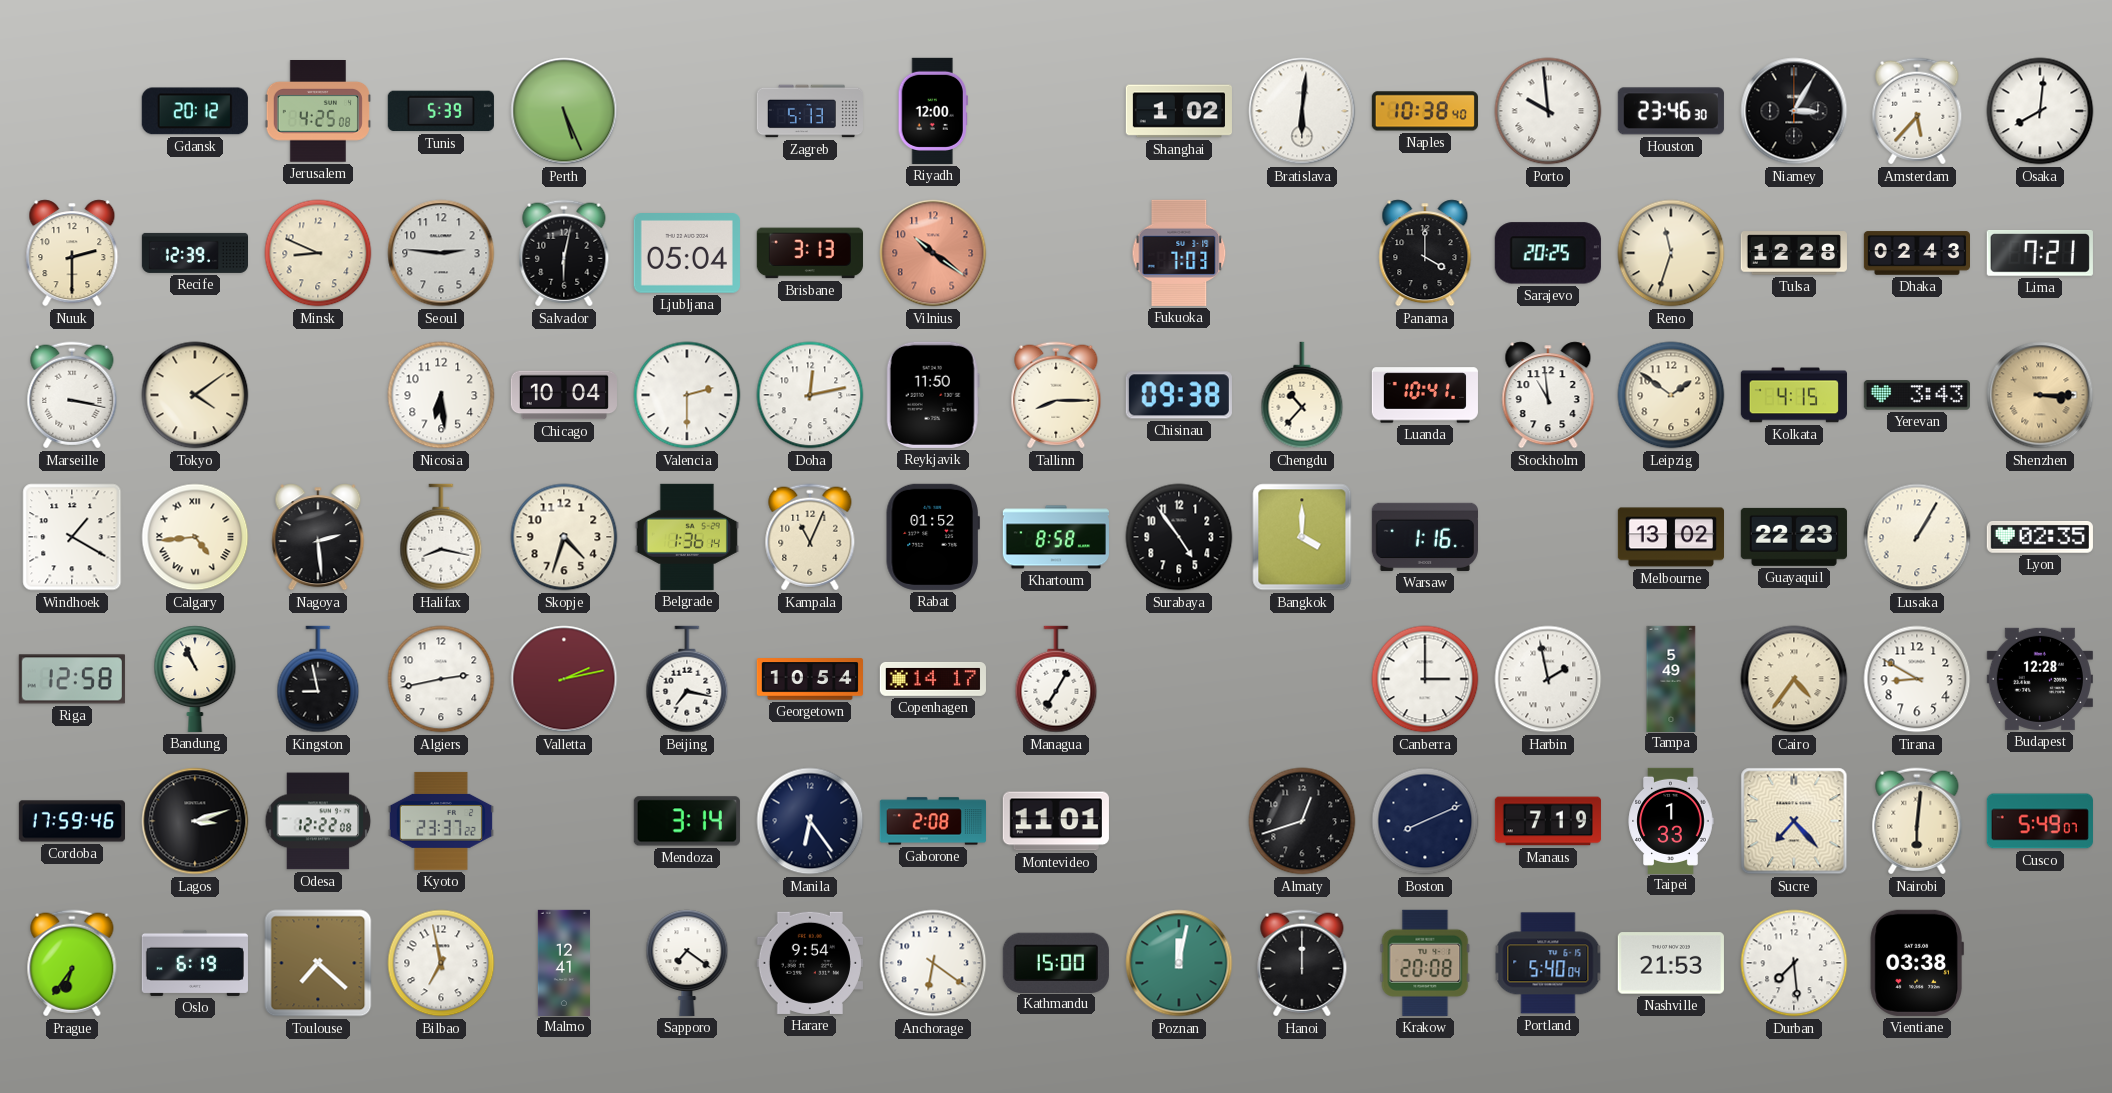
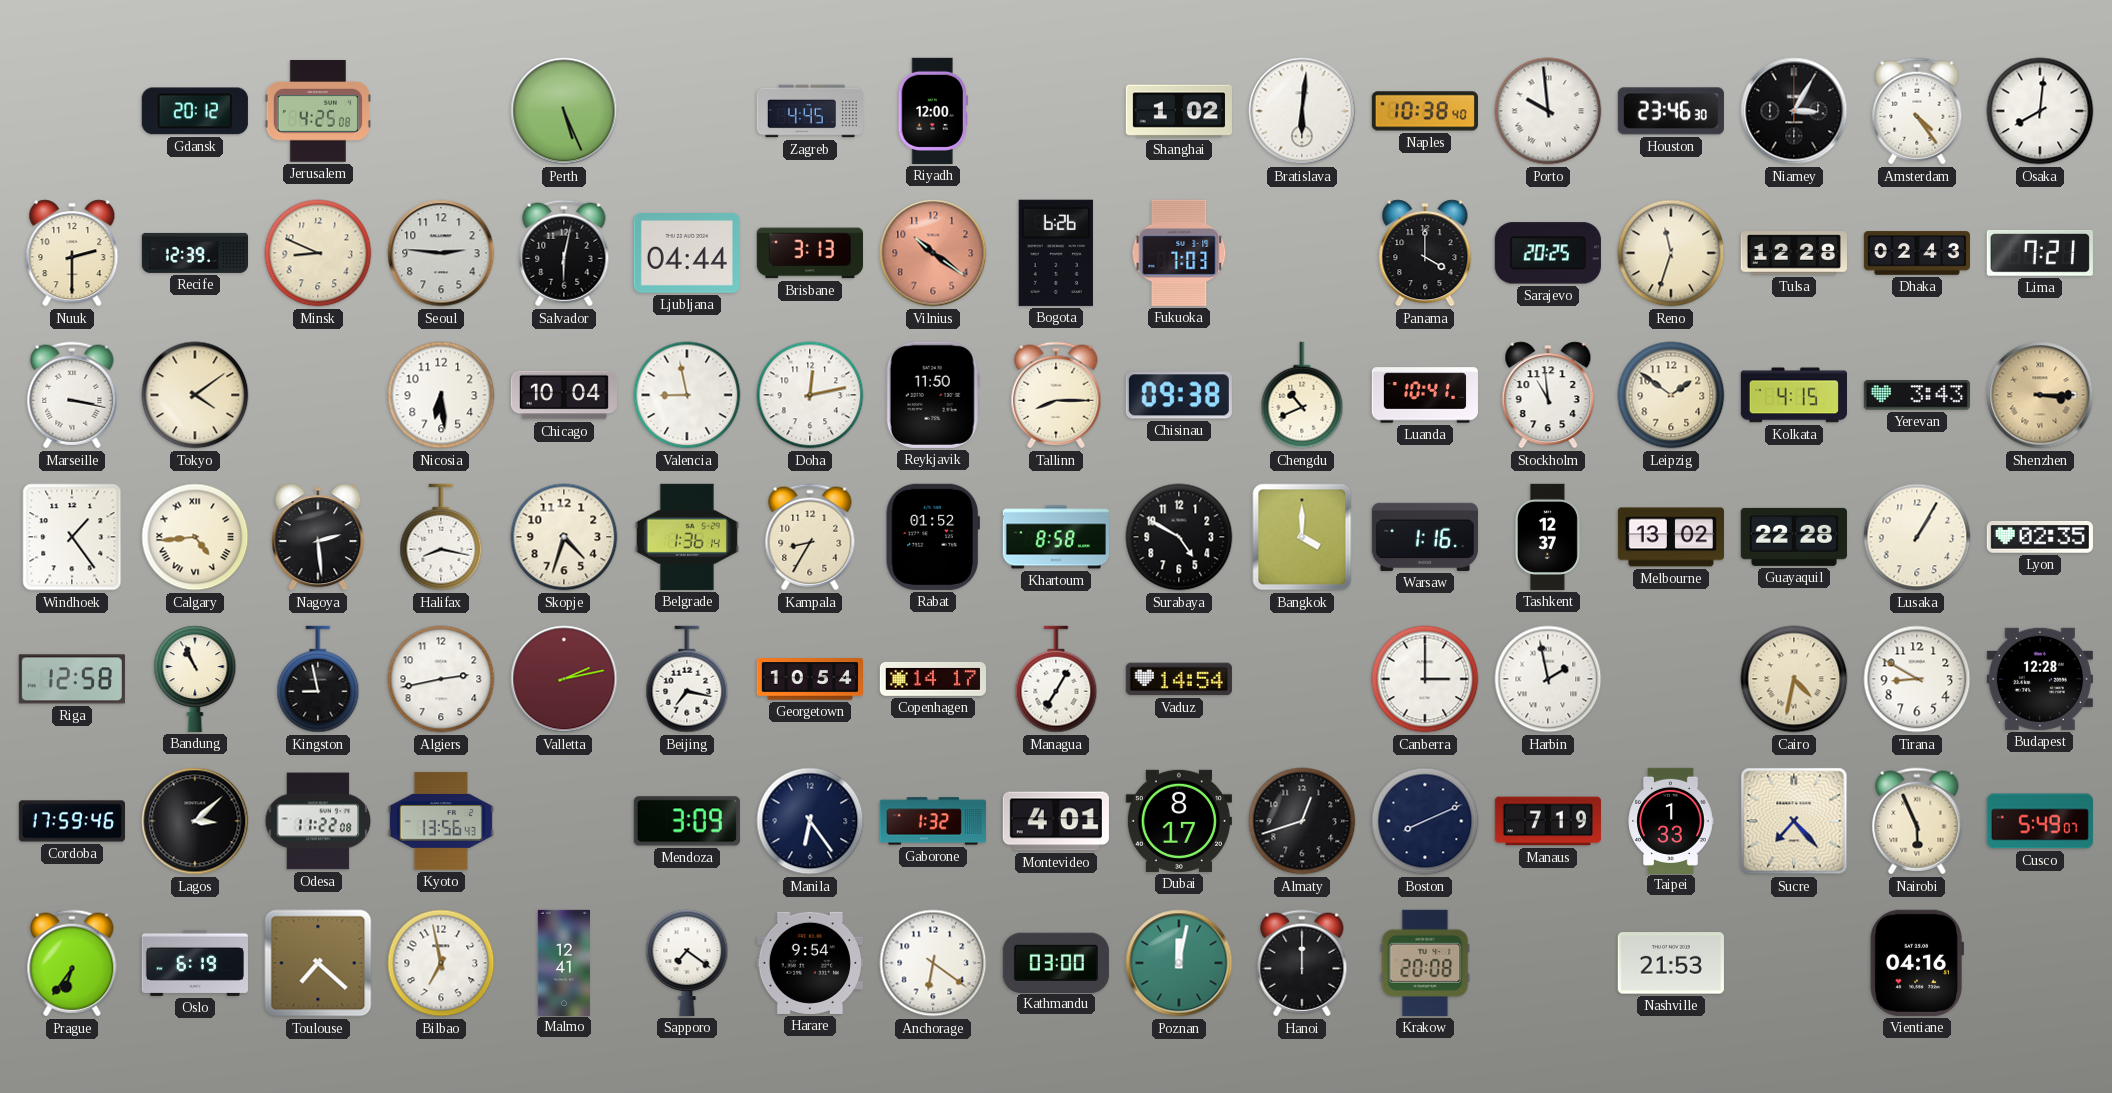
Tunis: 5:39 -> none
Zagreb: 5:13 -> 4:45
Amsterdam: 5:37 -> 4:24
Ljubljana: 05:04 -> 04:44
Bogota: none -> 6:26
Valencia: 2:30 -> 8:58
Chengdu: 10:37 -> 10:41
Windhoek: 1:20 -> 1:24
Kampala: 11:04 -> 8:35
Surabaya: 4:54 -> 4:50
Tashkent: none -> 12:37
Guayaquil: 22:23 -> 22:28
Vaduz: none -> 14:54
Tampa: 5:49 -> none
Cairo: 4:36 -> 4:32
Lagos: 3:12 -> 3:08
Odesa: 12:22 -> 11:22
Kyoto: 23:37 -> 13:56
Mendoza: 3:14 -> 3:09
Gaborone: 2:08 -> 1:32
Montevideo: 11:01 -> 4:01
Dubai: none -> 8:17
Nairobi: 6:01 -> 5:56
Kathmandu: 15:00 -> 03:00
Portland: 5:40 -> none
Durban: 7:29 -> none
Vientiane: 03:38 -> 04:16
